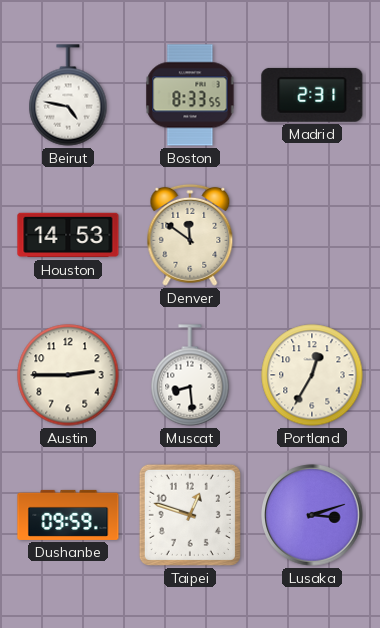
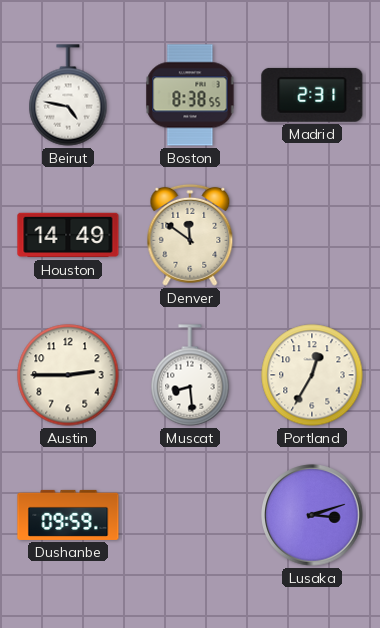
Boston: 8:33 -> 8:38
Houston: 14:53 -> 14:49
Taipei: 12:48 -> none
